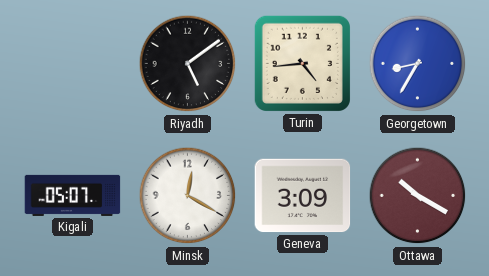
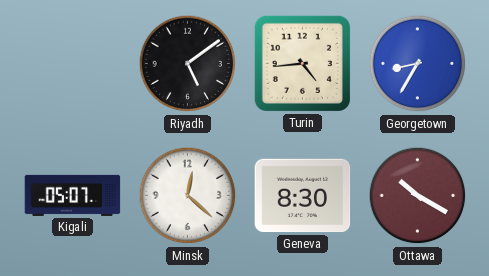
Minsk: 12:20 -> 12:22
Geneva: 3:09 -> 8:30
